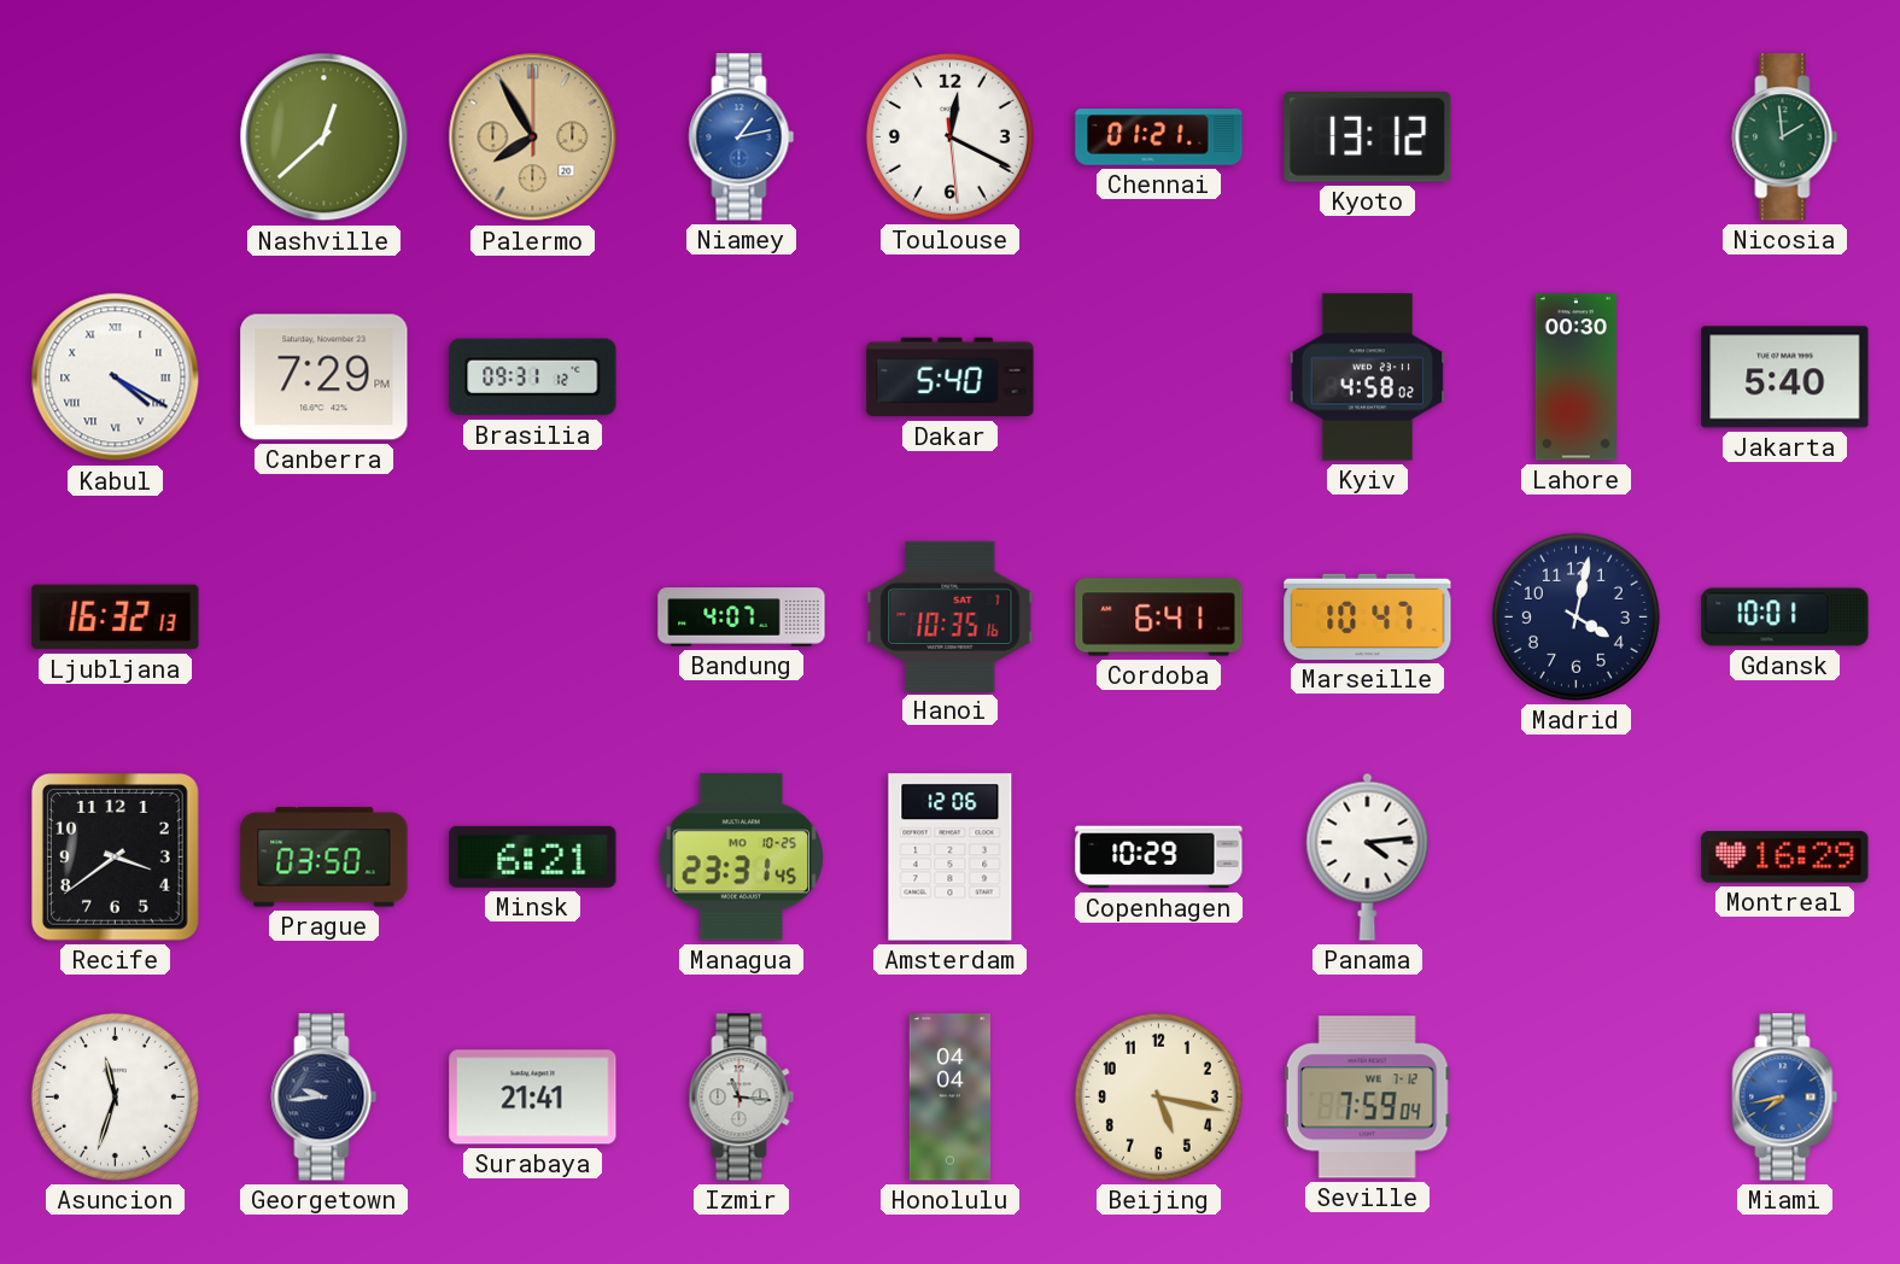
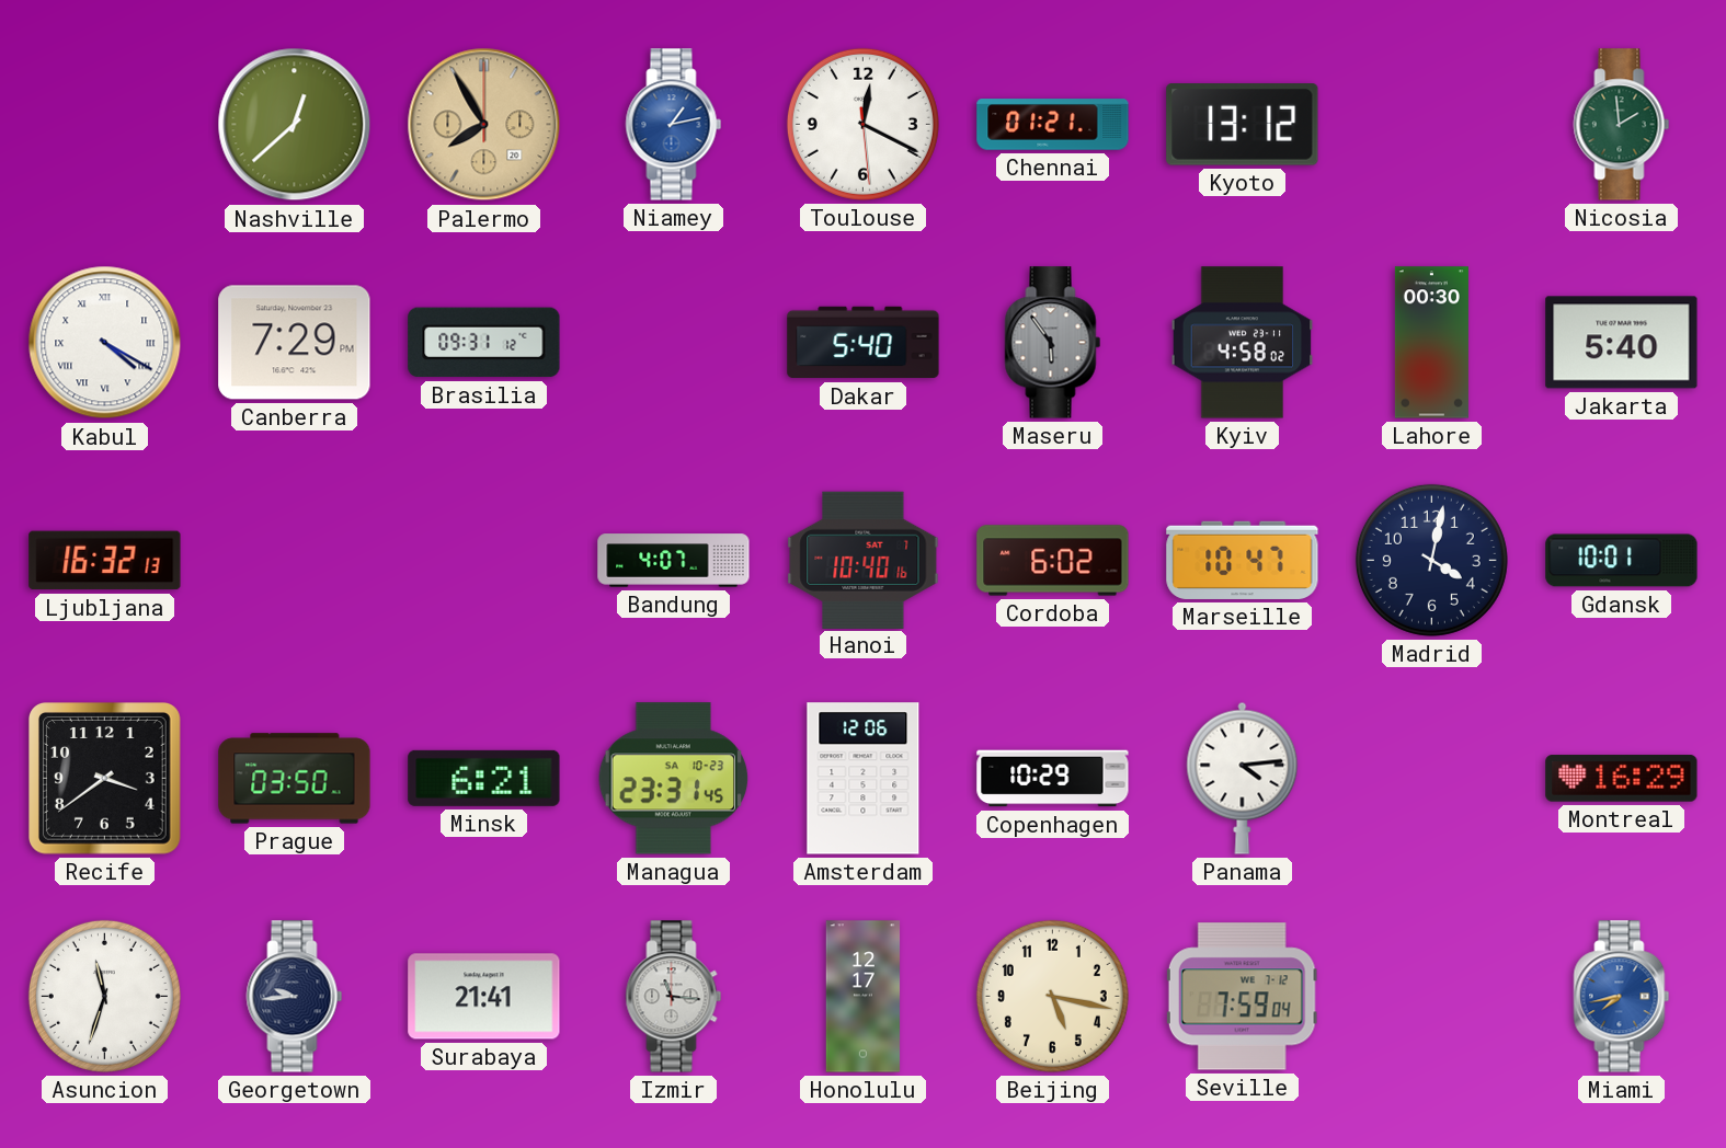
Maseru: none -> 5:54
Hanoi: 10:35 -> 10:40
Cordoba: 6:41 -> 6:02
Managua date: MO 10-25 -> SA 10-23
Honolulu: 04:04 -> 12:17
